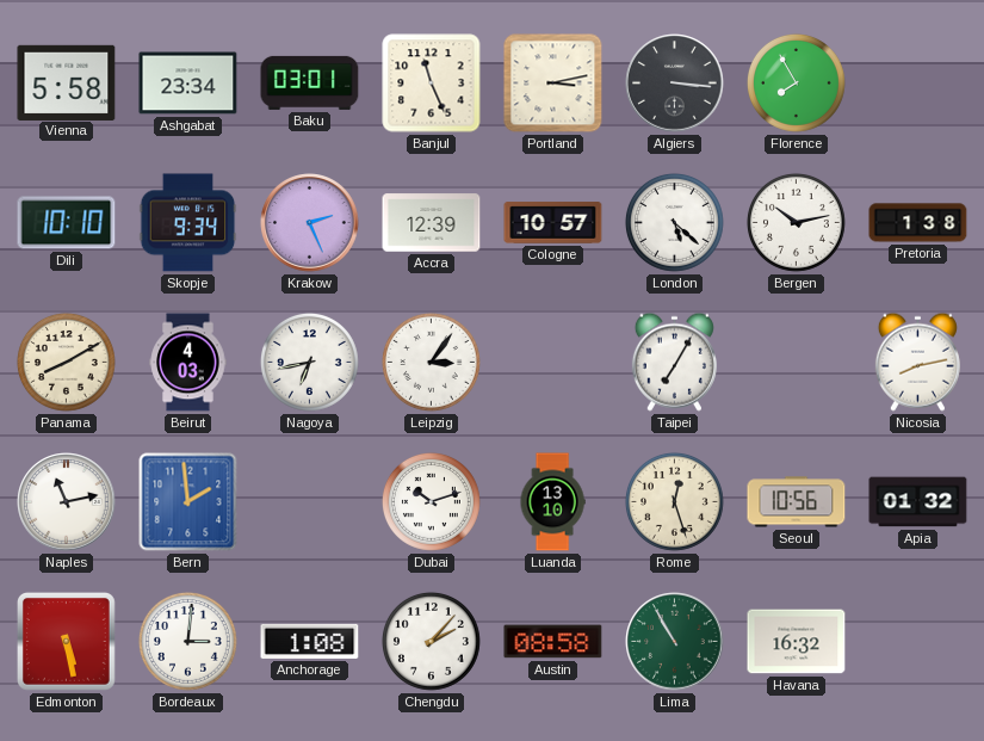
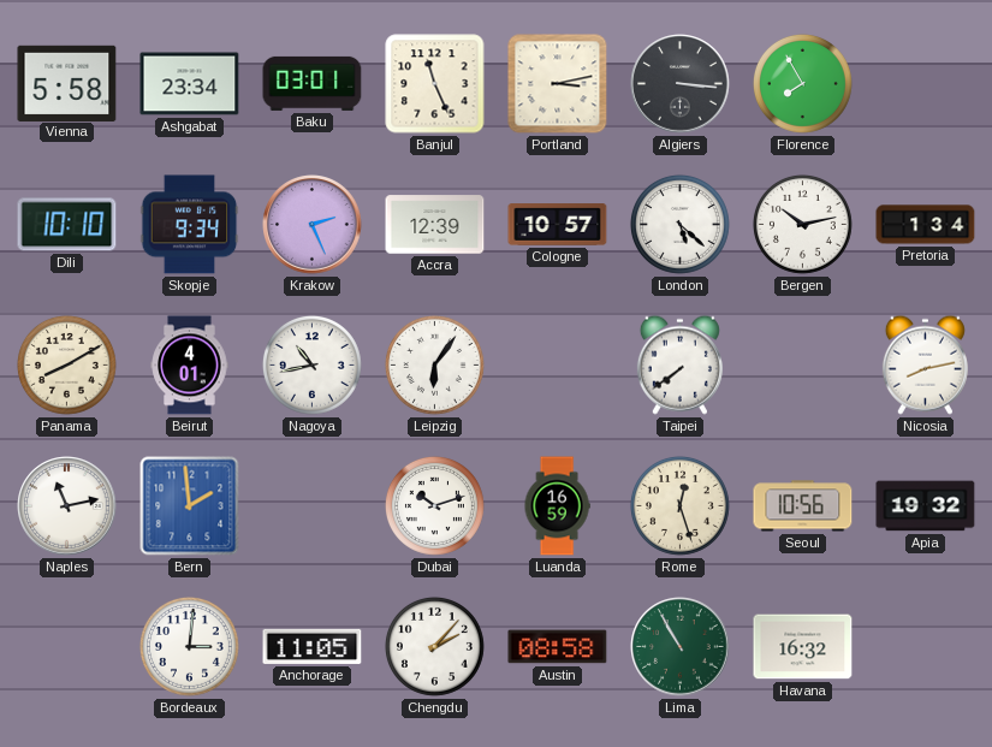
Pretoria: 1:38 -> 1:34
Beirut: 4:03 -> 4:01
Nagoya: 6:43 -> 10:43
Leipzig: 3:06 -> 6:06
Taipei: 7:05 -> 7:39
Luanda: 13:10 -> 16:59
Apia: 01:32 -> 19:32
Edmonton: 5:28 -> none
Anchorage: 1:08 -> 11:05
